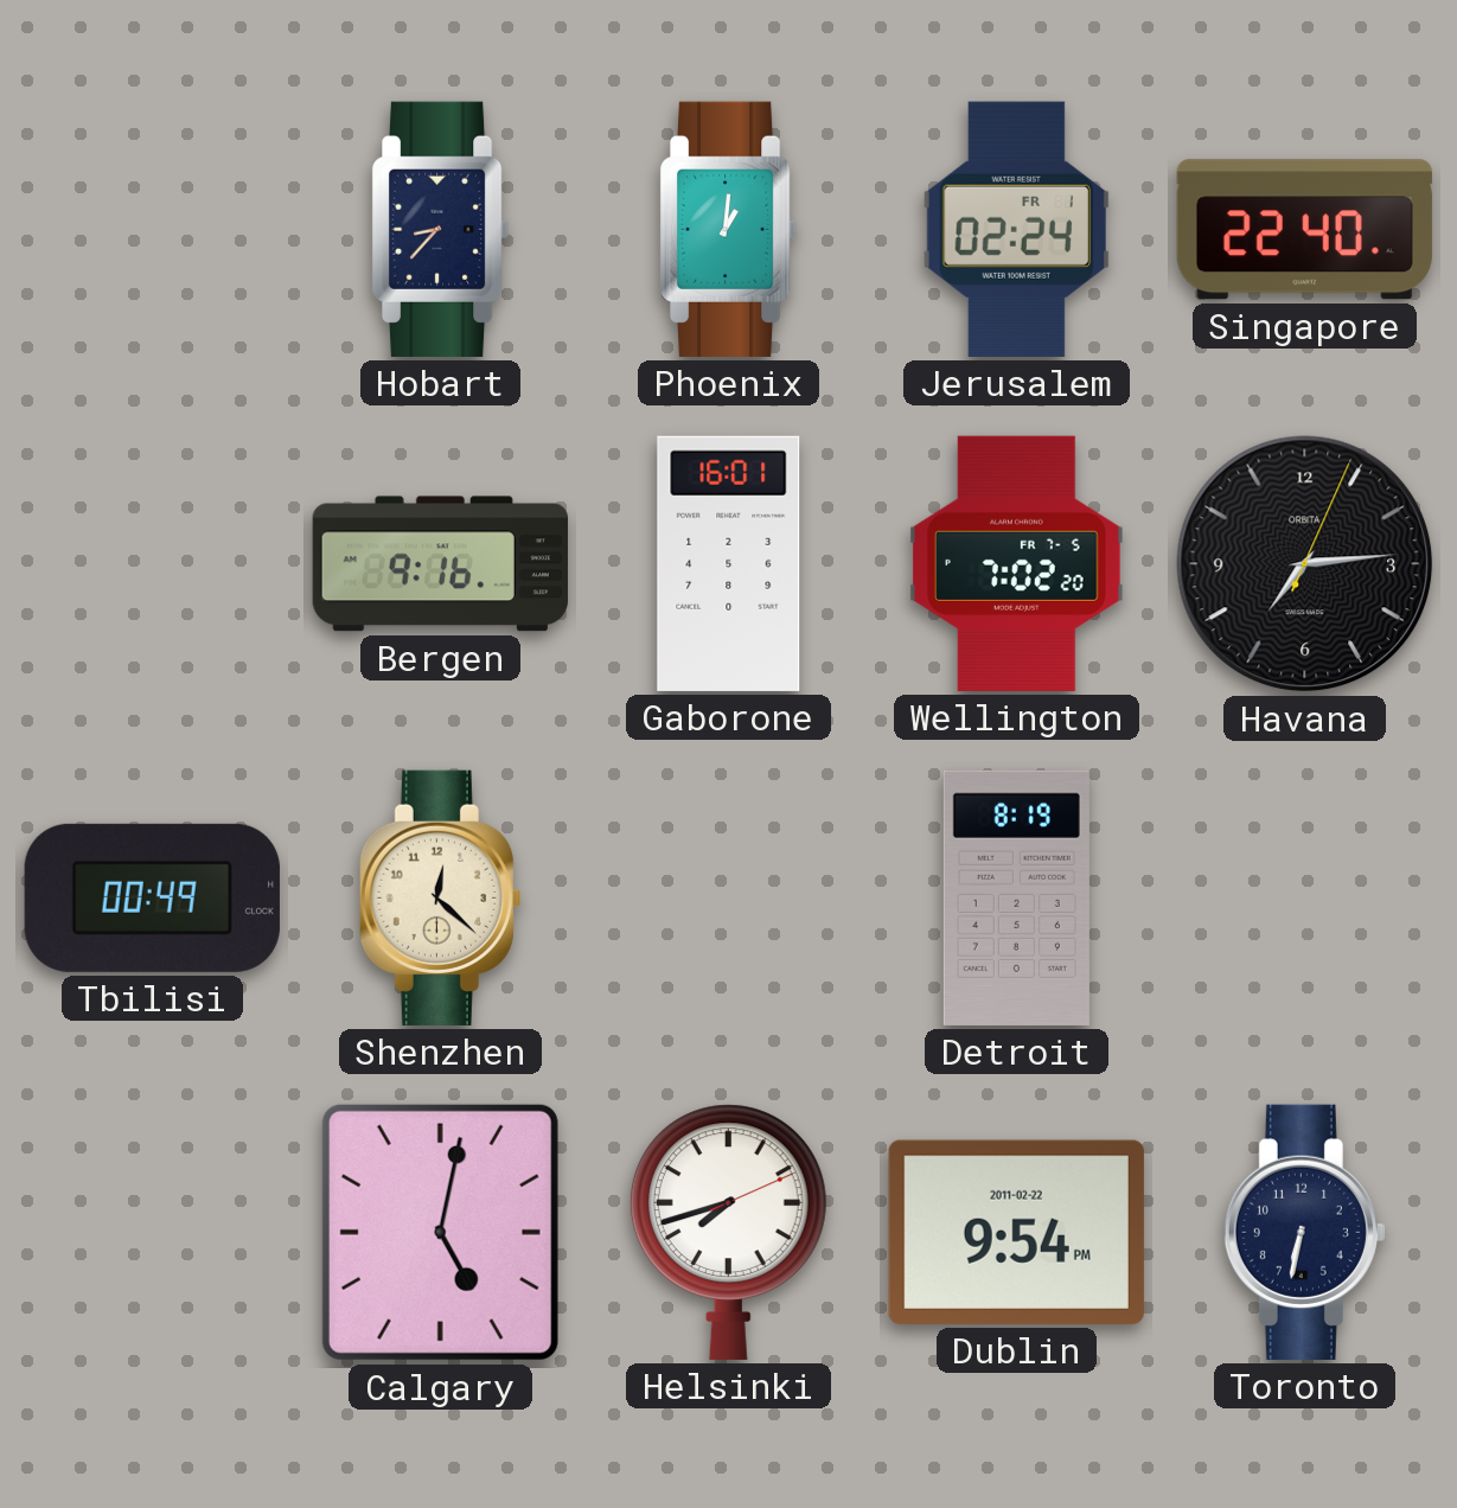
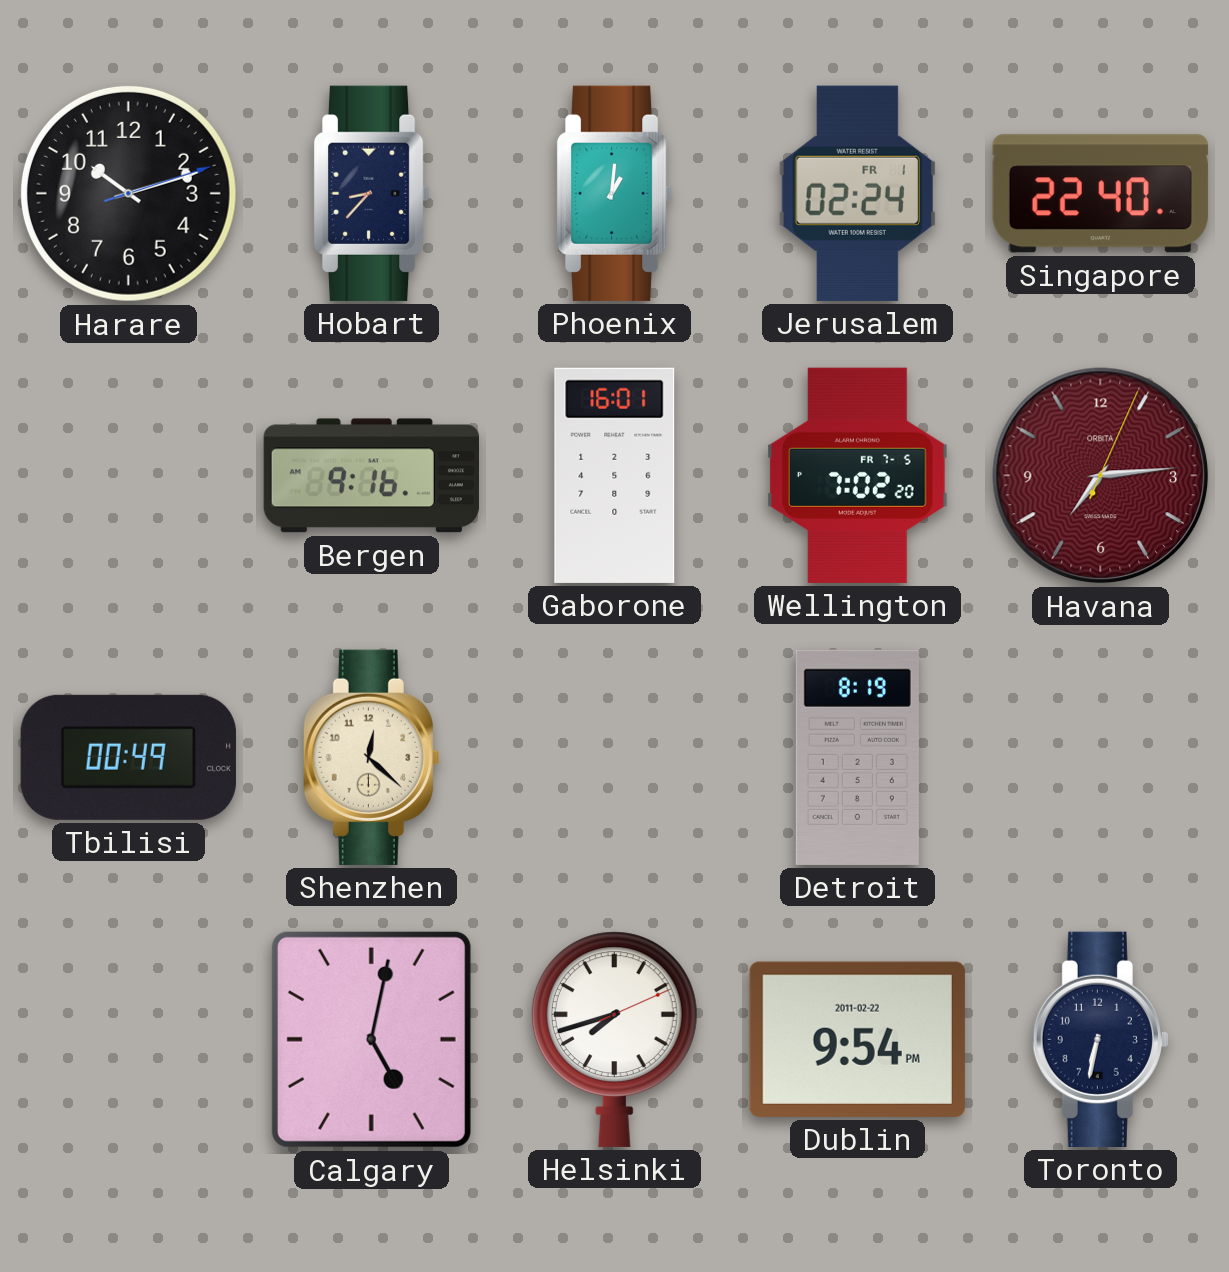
Harare: none -> 10:12
Havana dial: black -> burgundy
